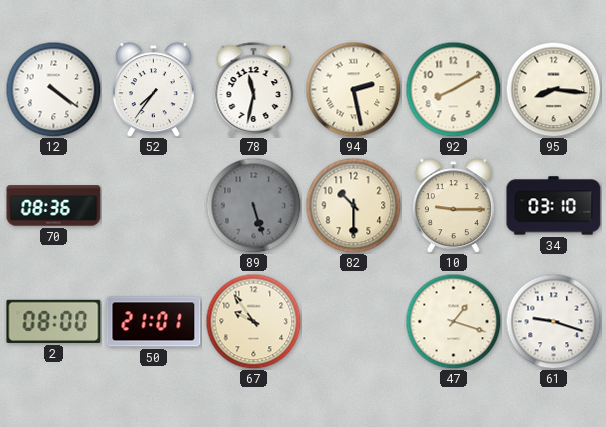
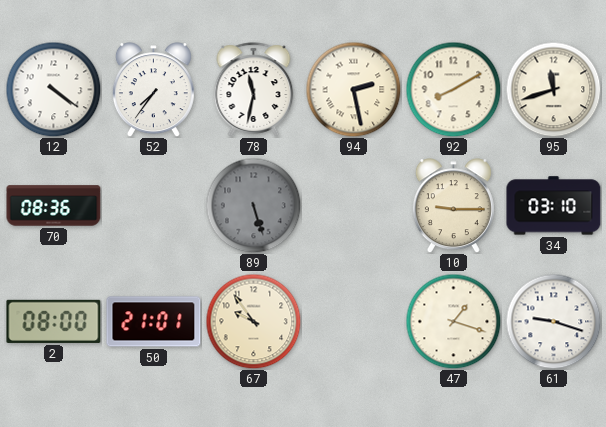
95: 8:16 -> 11:42
82: 10:30 -> none
